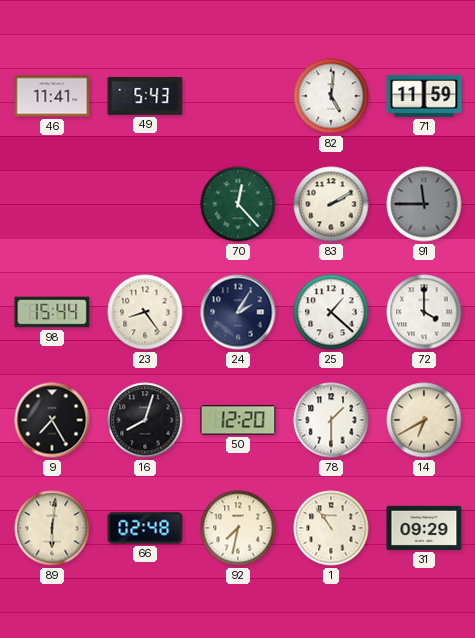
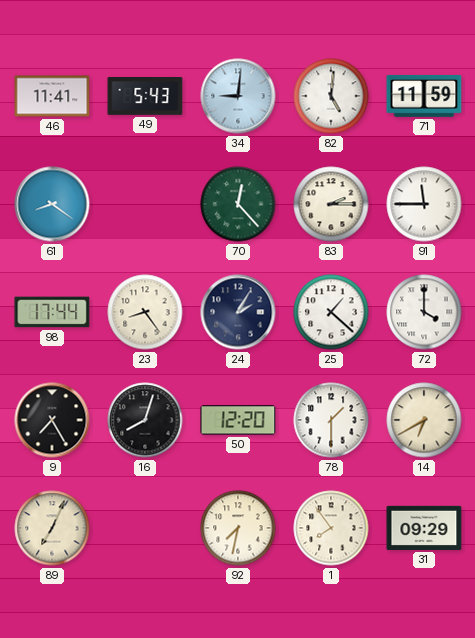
34: none -> 9:01
61: none -> 8:21
83: 2:10 -> 2:15
91 dial: grey -> white
98: 15:44 -> 17:44
89: 6:01 -> 7:04
66: 02:48 -> none
1: 10:54 -> 7:54
